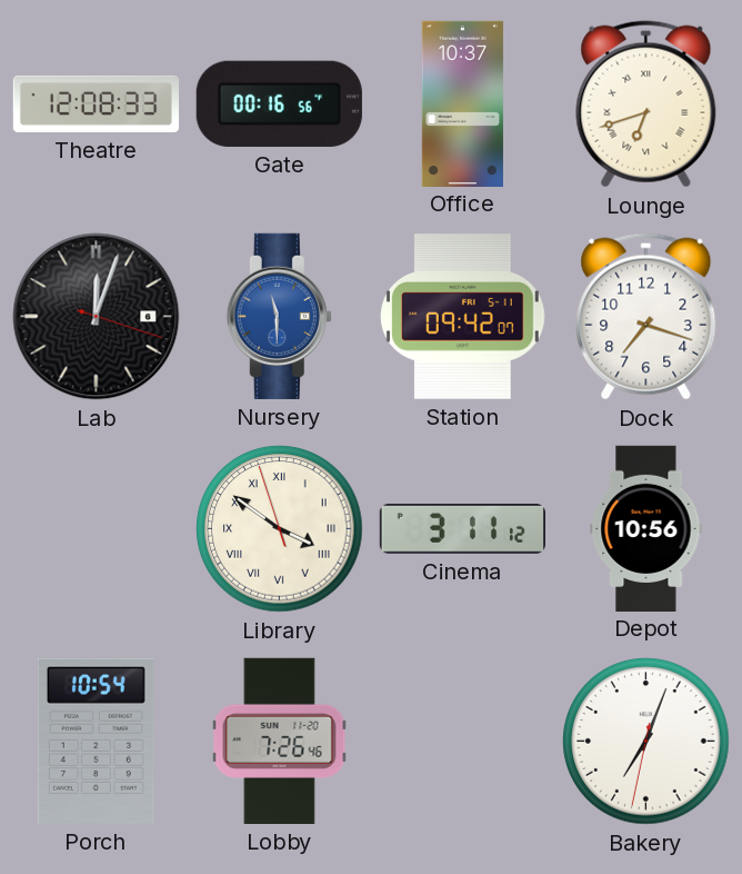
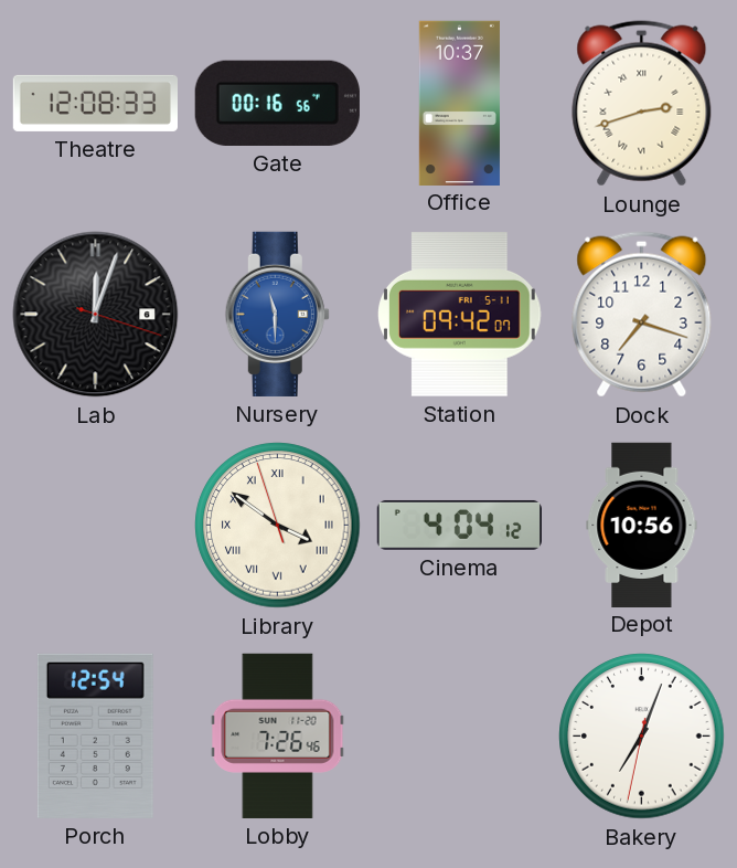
Lounge: 6:42 -> 2:42
Cinema: 3:11 -> 4:04
Porch: 10:54 -> 12:54
